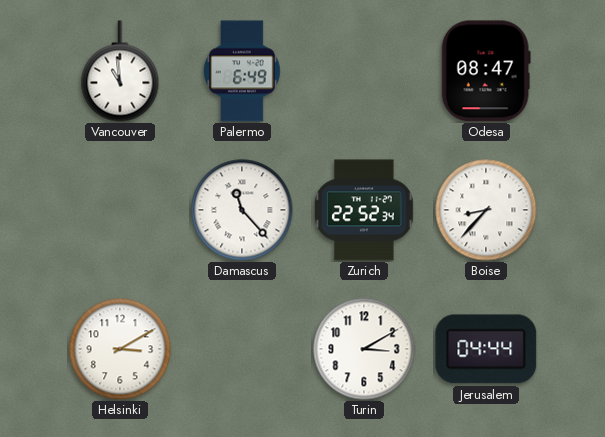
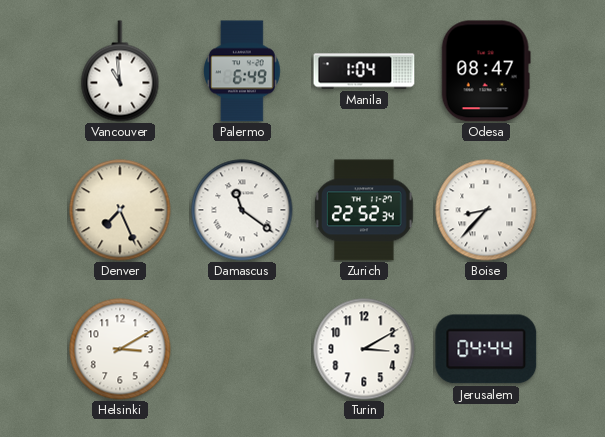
Manila: none -> 1:04
Denver: none -> 7:26
Damascus: 11:23 -> 11:21
